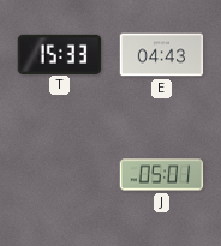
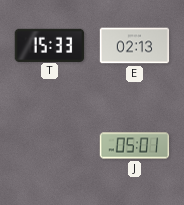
E: 04:43 -> 02:13
